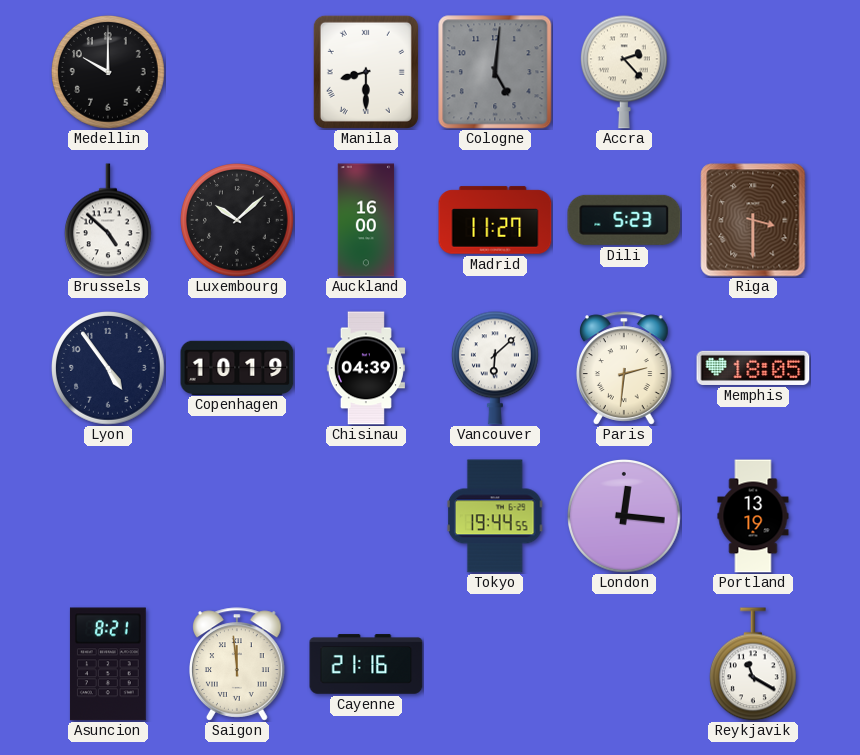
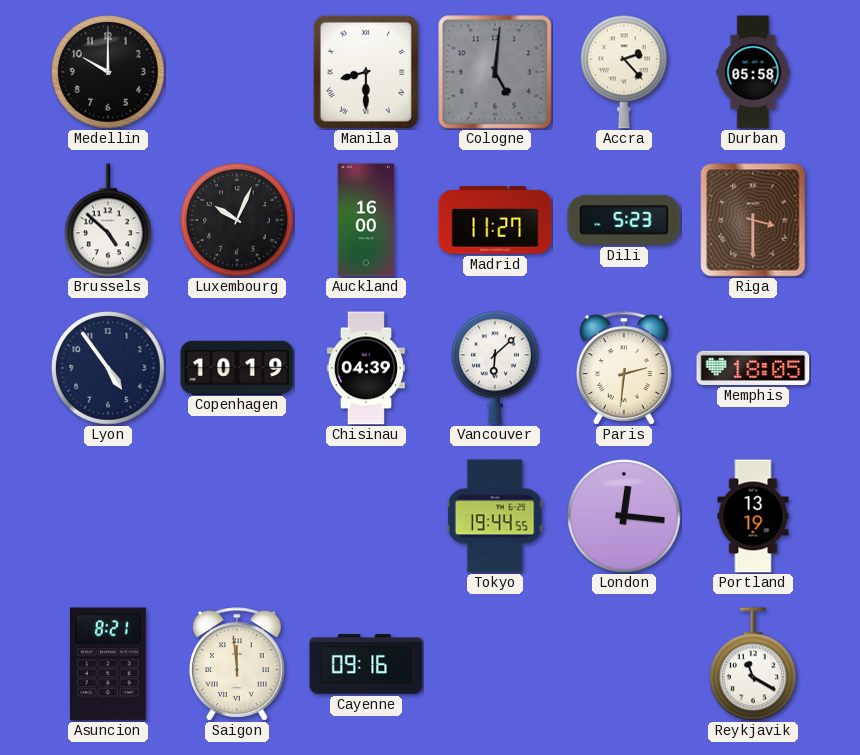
Durban: none -> 05:58
Luxembourg: 10:08 -> 10:04
Cayenne: 21:16 -> 09:16
